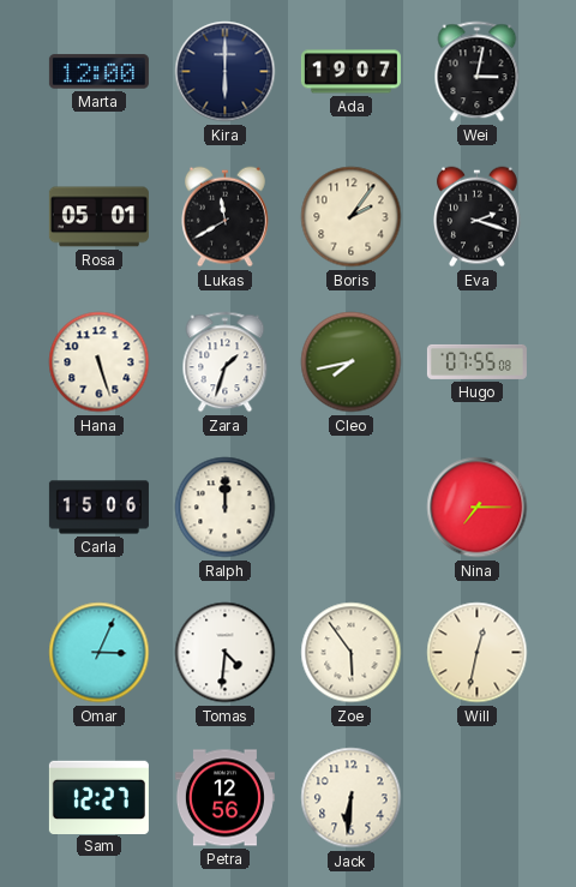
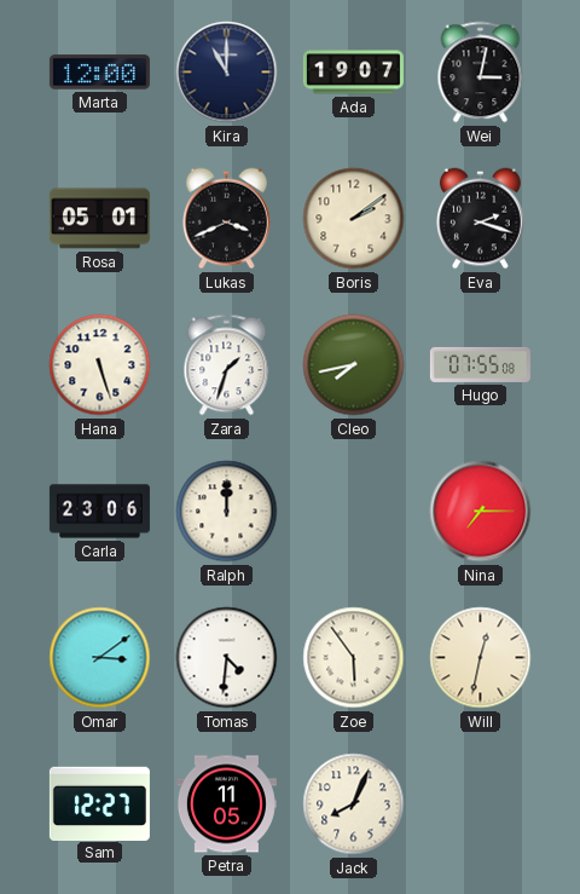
Kira: 6:00 -> 11:00
Lukas: 11:40 -> 3:41
Boris: 2:06 -> 2:09
Carla: 15:06 -> 23:06
Omar: 3:04 -> 3:09
Petra: 12:56 -> 11:05
Jack: 6:31 -> 8:04
